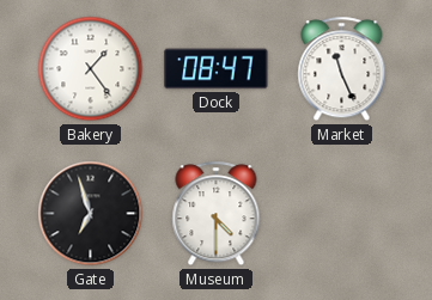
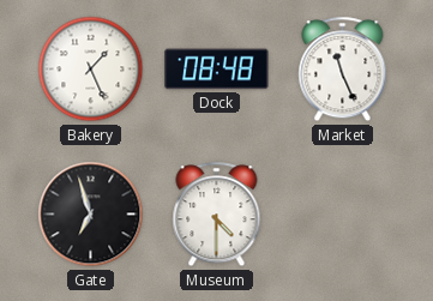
Bakery: 1:24 -> 1:26
Dock: 08:47 -> 08:48
